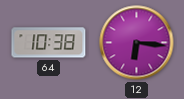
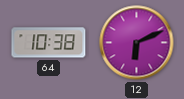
12: 6:16 -> 6:11
